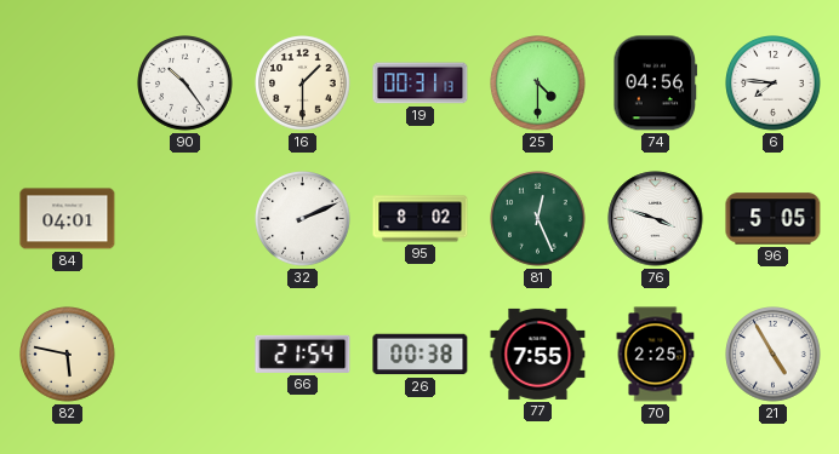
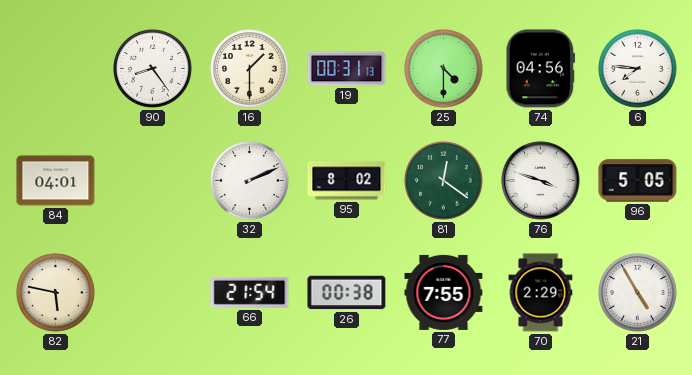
90: 10:24 -> 8:24
81: 12:26 -> 12:21
70: 2:25 -> 2:29
